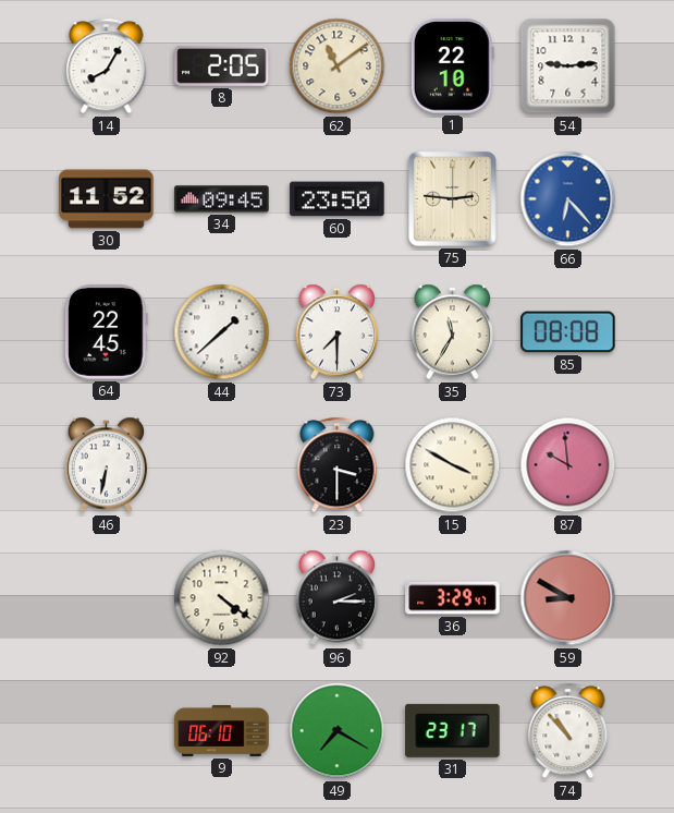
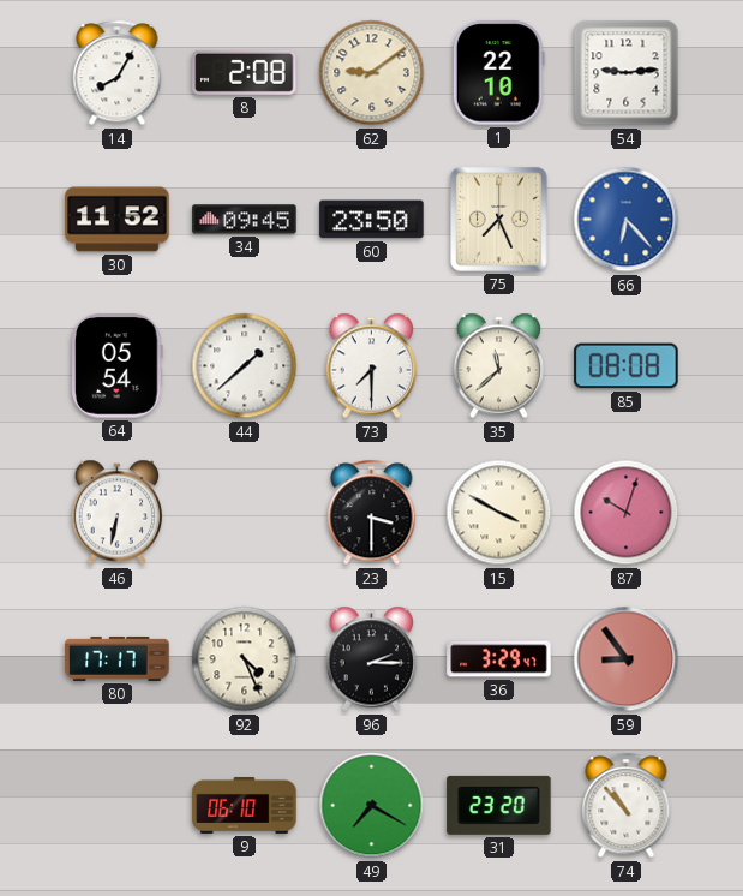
8: 2:05 -> 2:08
62: 11:09 -> 9:09
75: 2:46 -> 7:26
64: 22:45 -> 05:54
35: 11:35 -> 11:38
87: 9:59 -> 10:03
80: none -> 17:17
92: 4:21 -> 4:26
59: 8:50 -> 8:54
31: 23:17 -> 23:20
